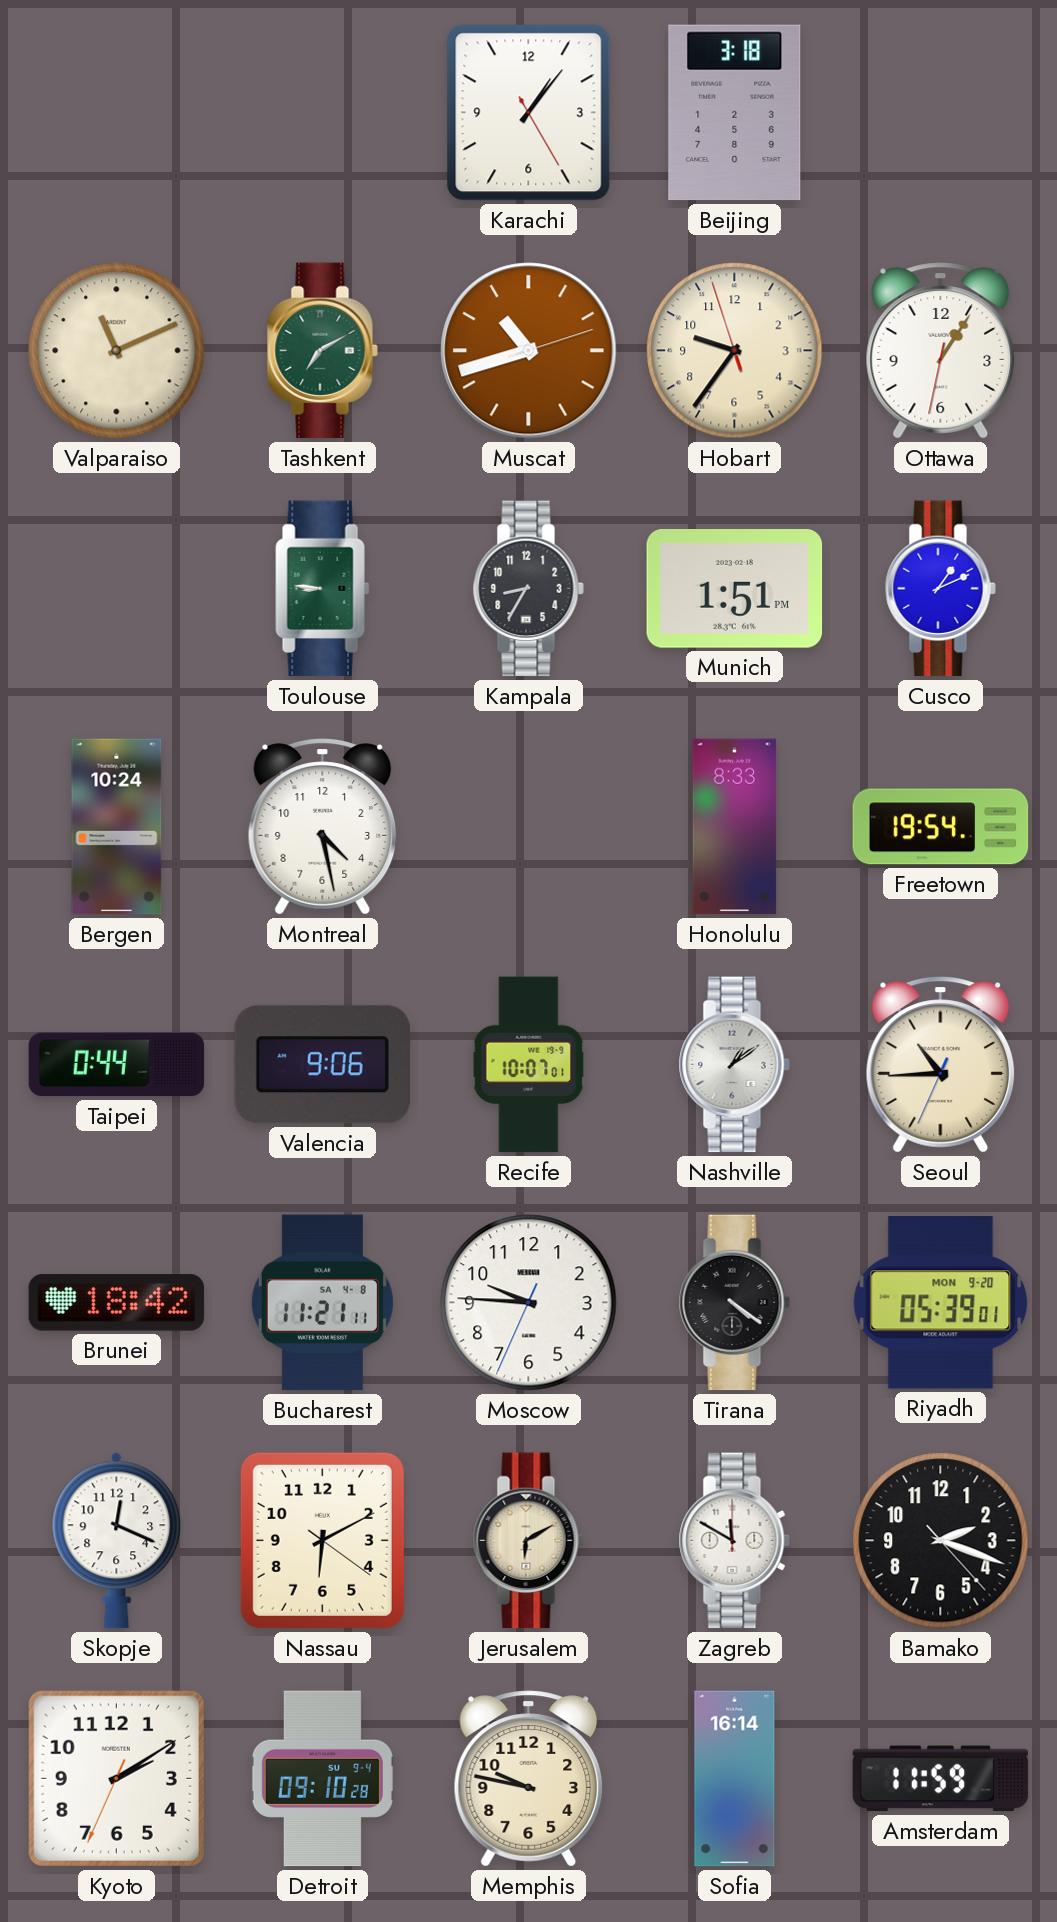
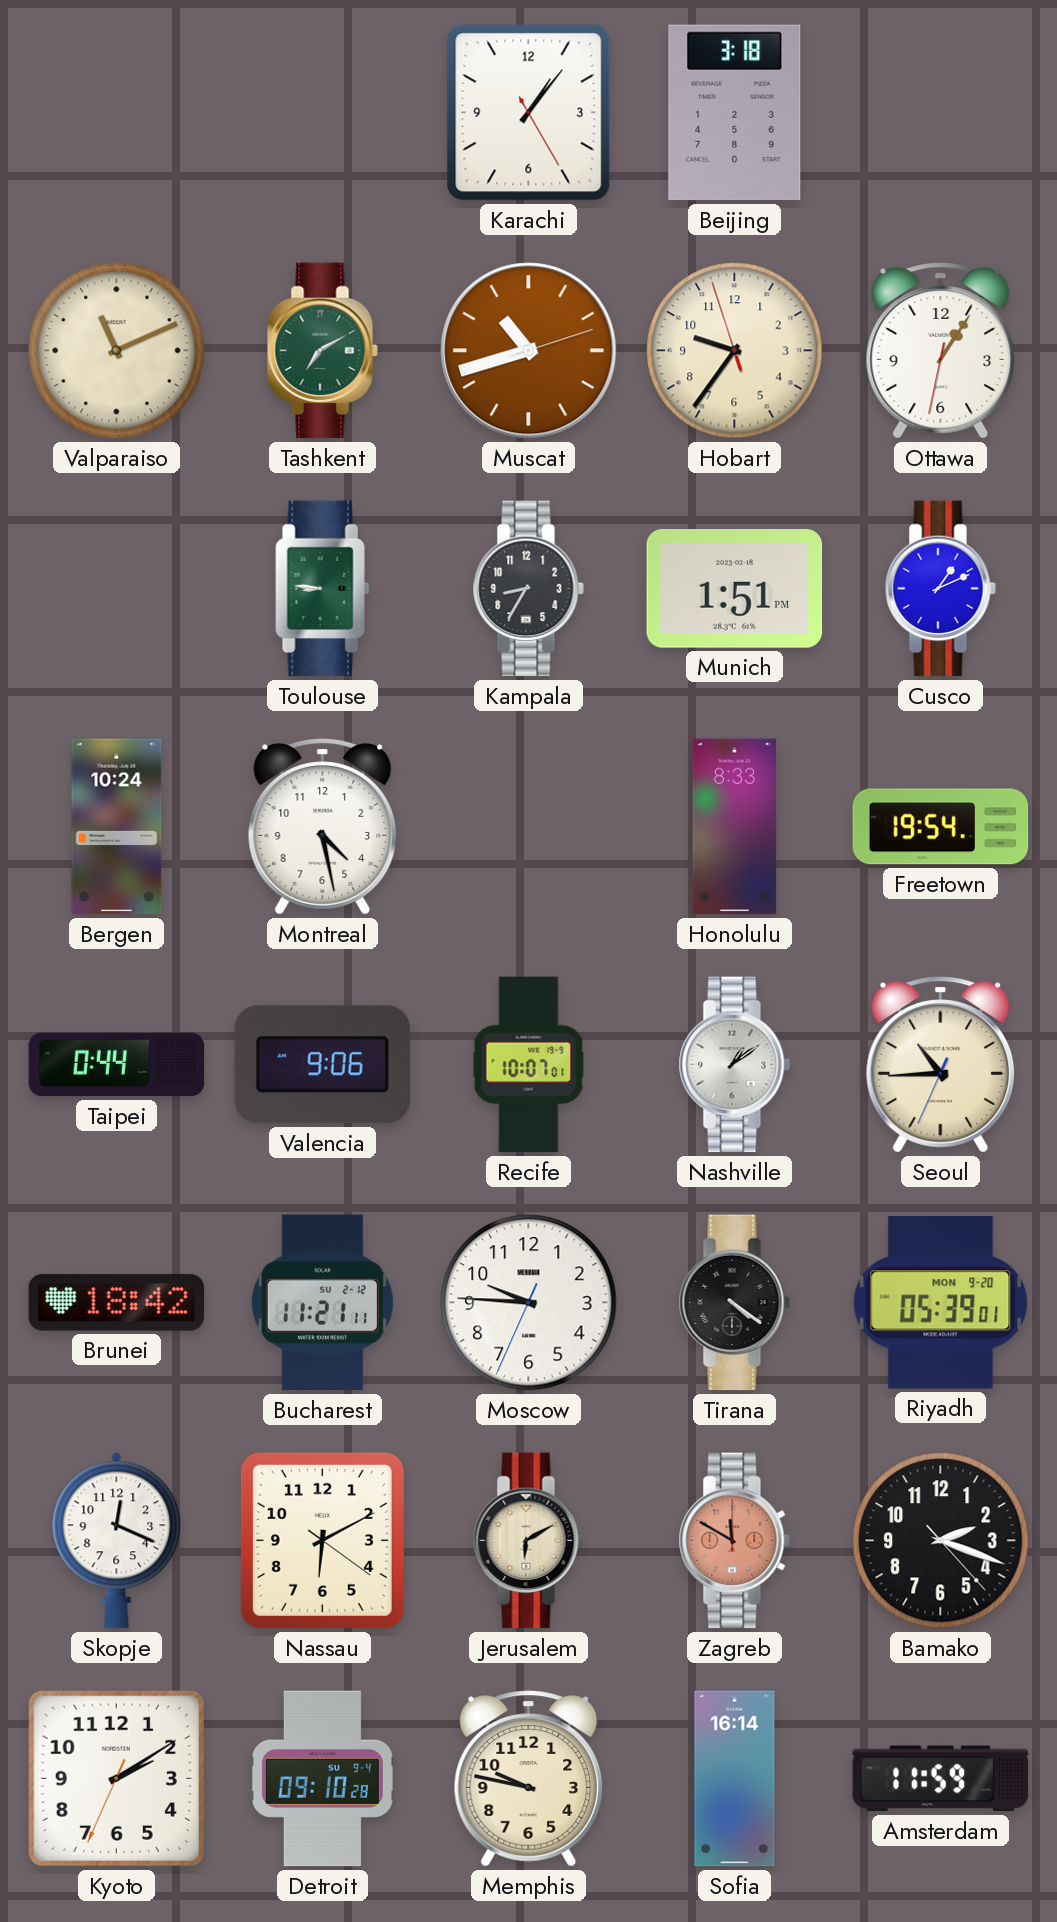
Bucharest date: SA 4-8 -> SU 2-12
Zagreb dial: white -> salmon
